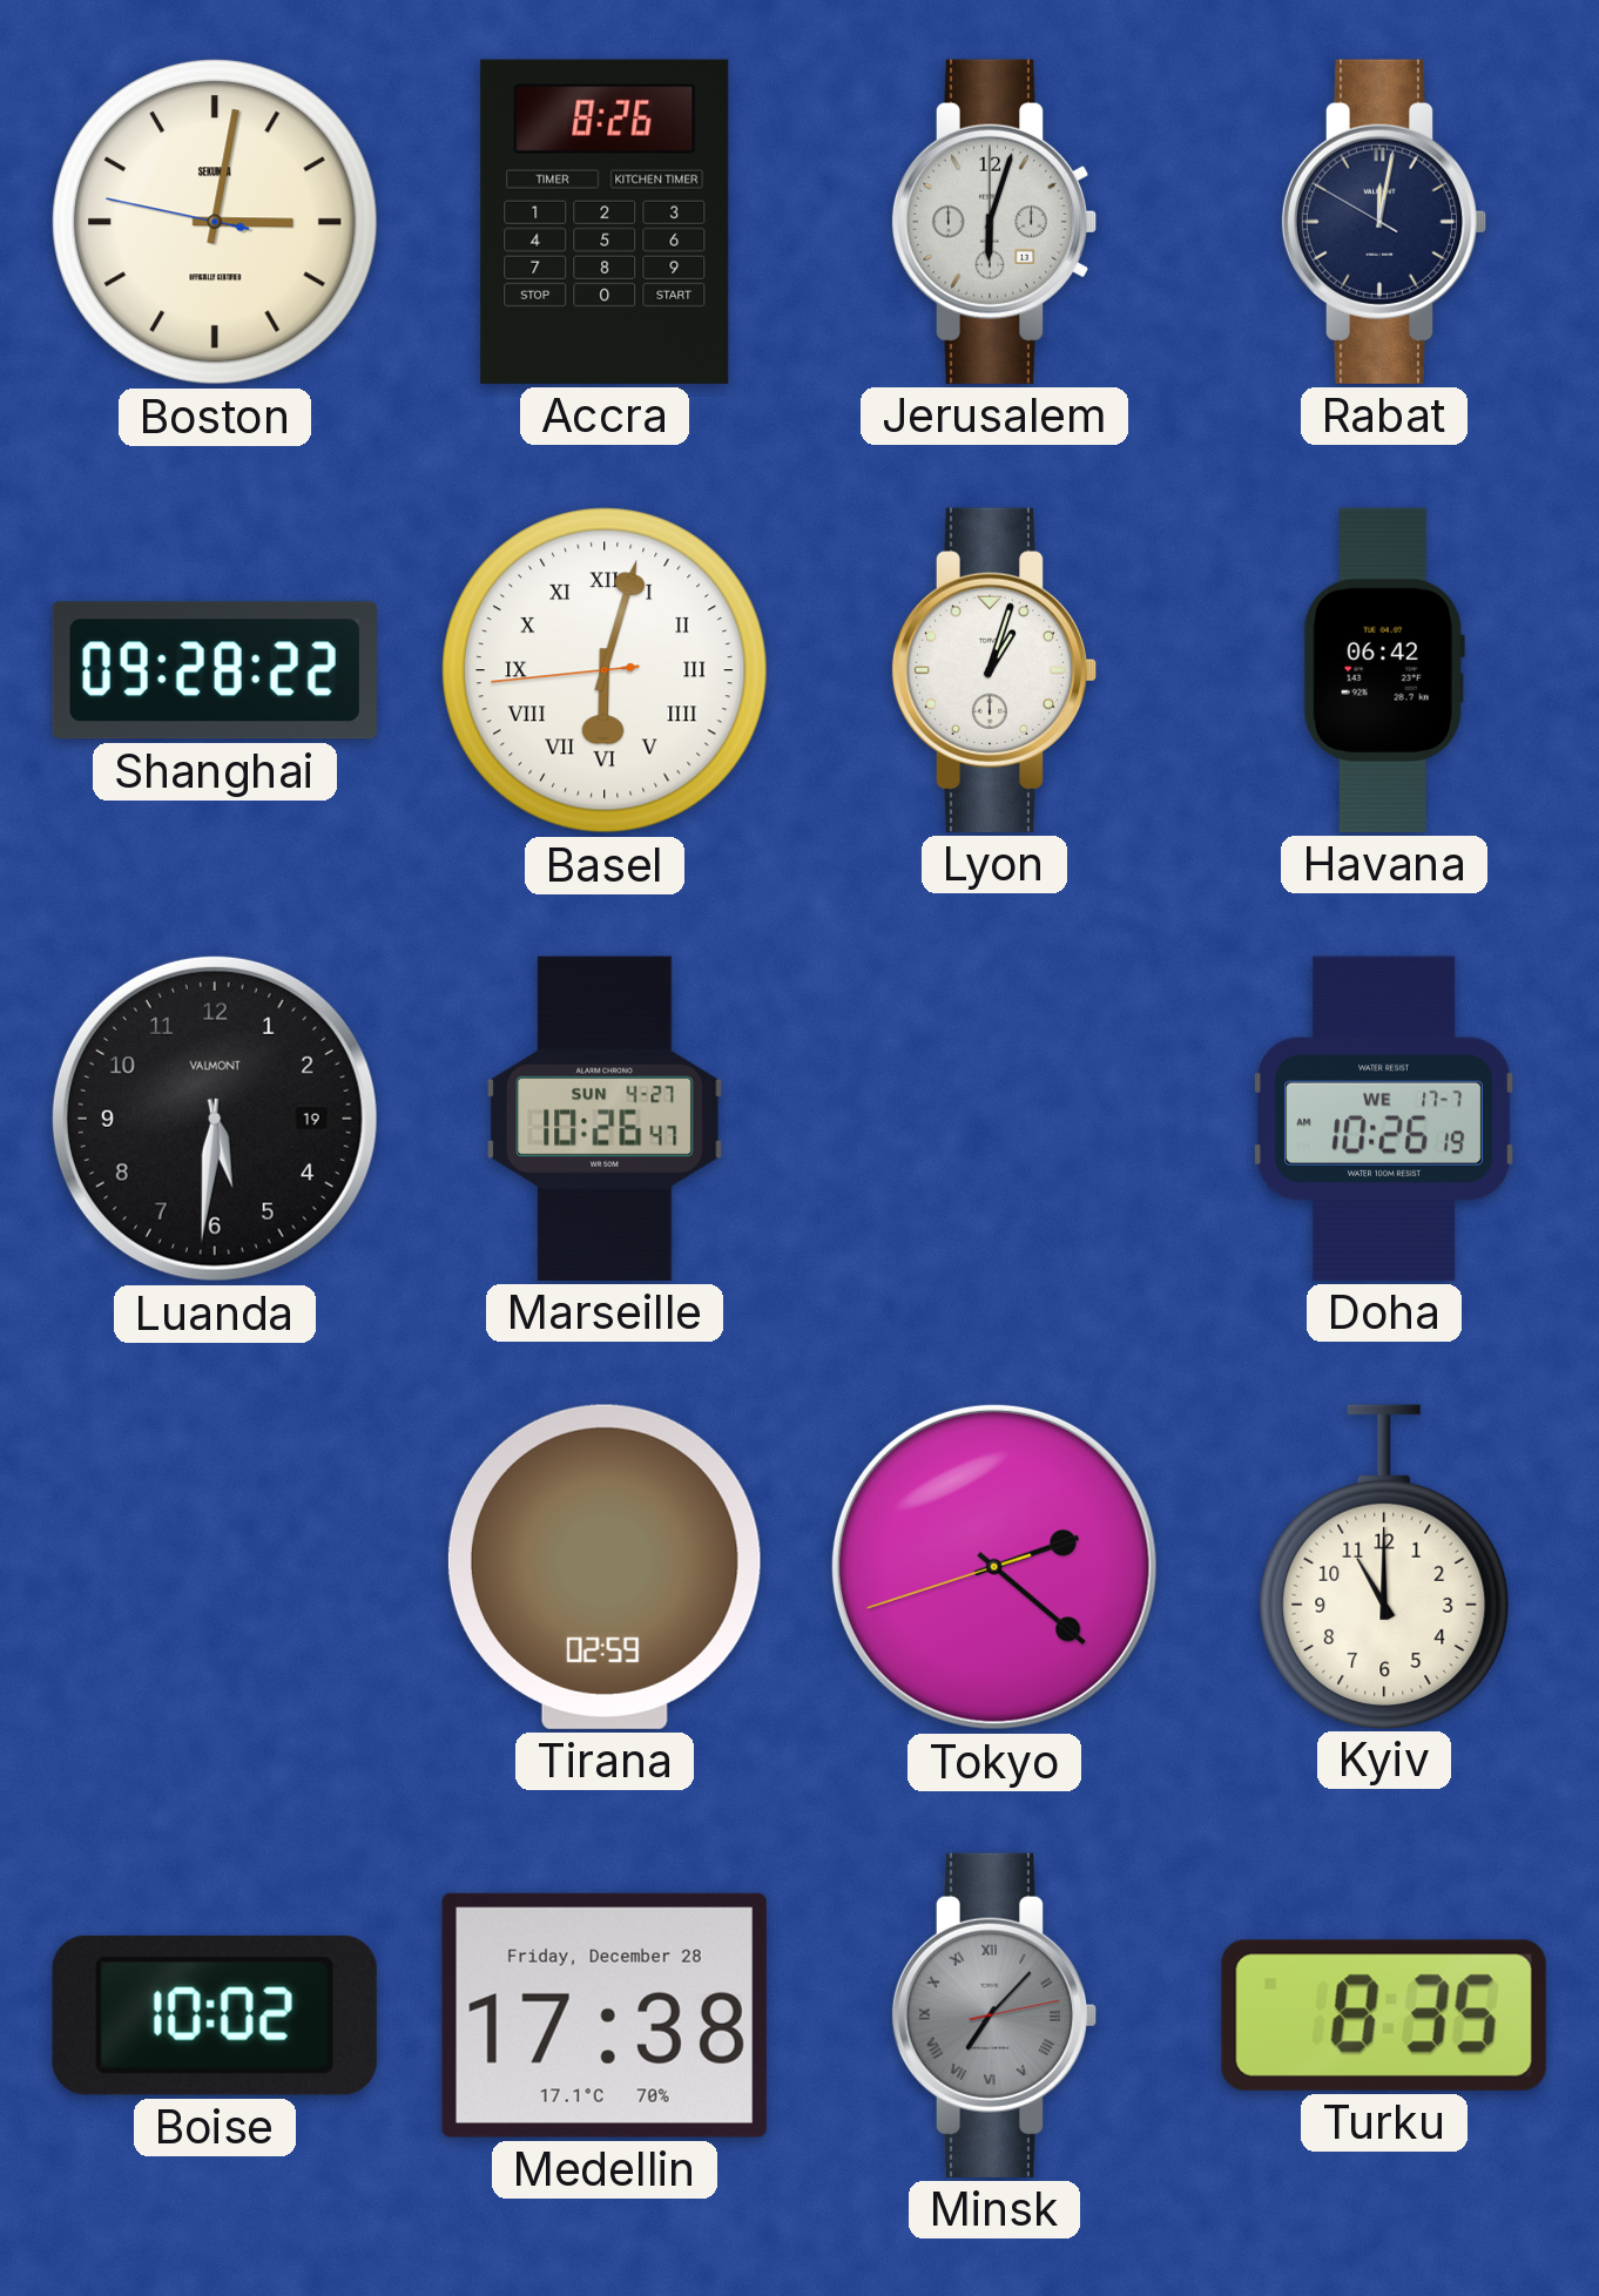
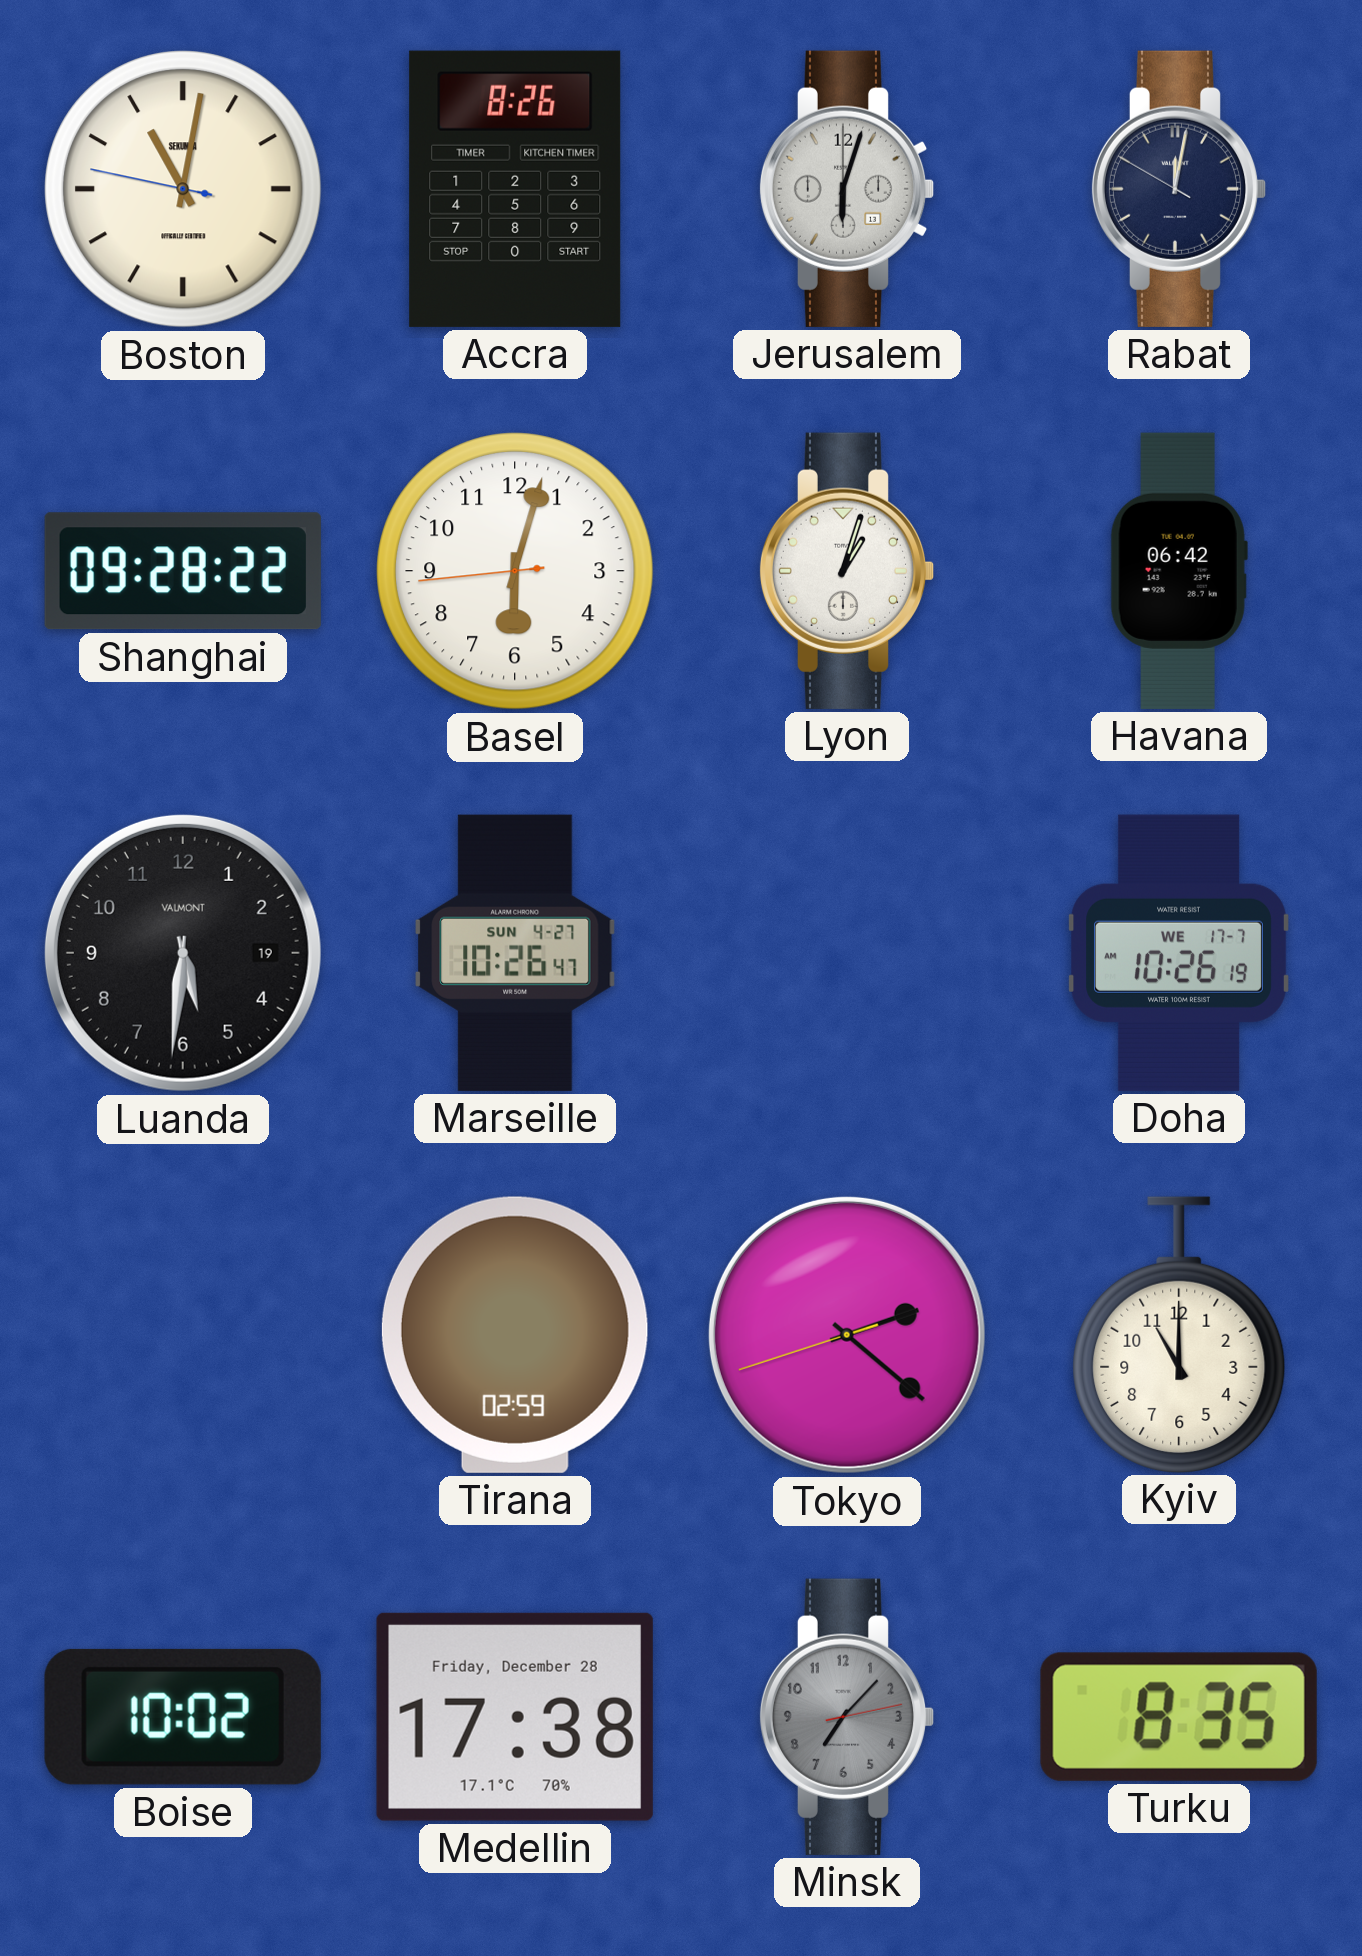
Boston: 3:01 -> 11:01
Basel numerals: Roman -> Arabic
Minsk numerals: Roman -> Arabic
